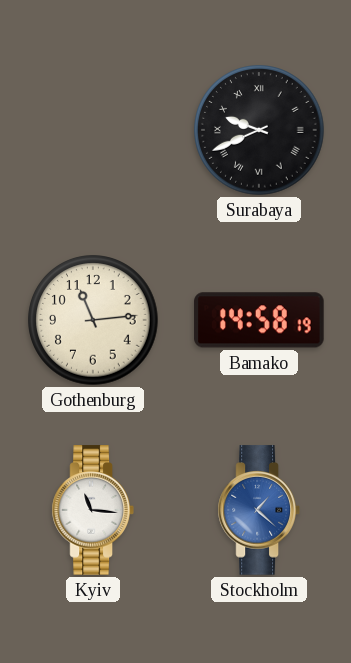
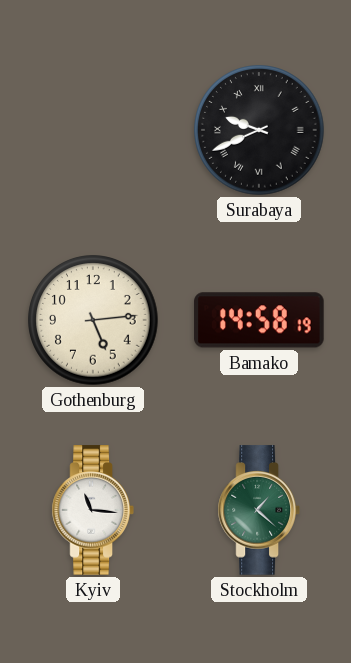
Gothenburg: 11:14 -> 5:14
Stockholm dial: blue -> green
